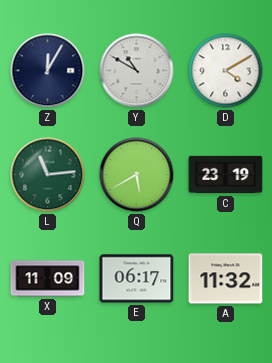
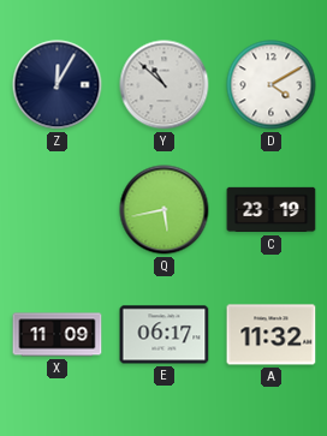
Y: 10:50 -> 10:52
L: 11:14 -> none
Q: 5:40 -> 5:43
